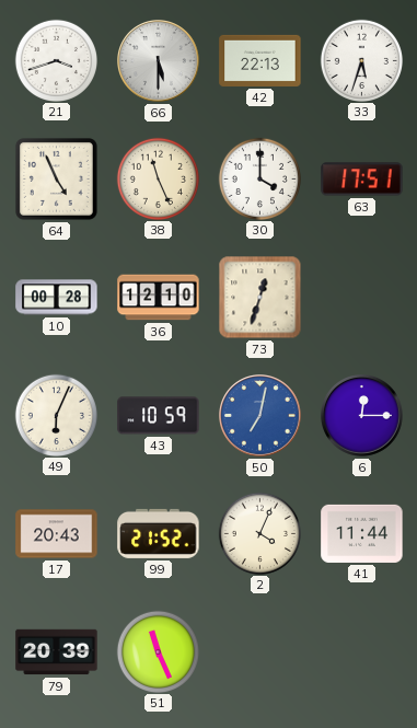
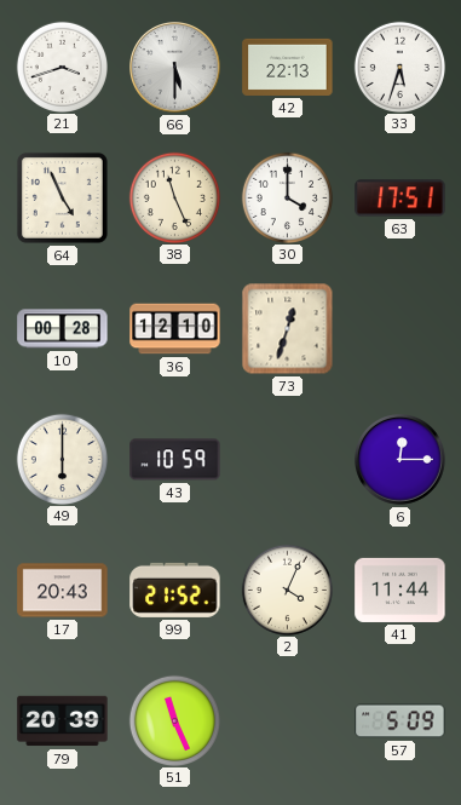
49: 6:04 -> 6:00
50: 7:02 -> none
57: none -> 5:09
